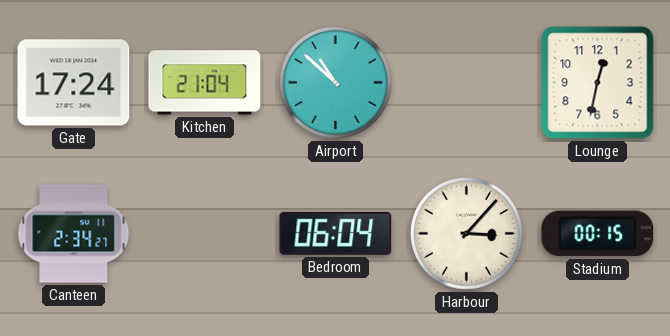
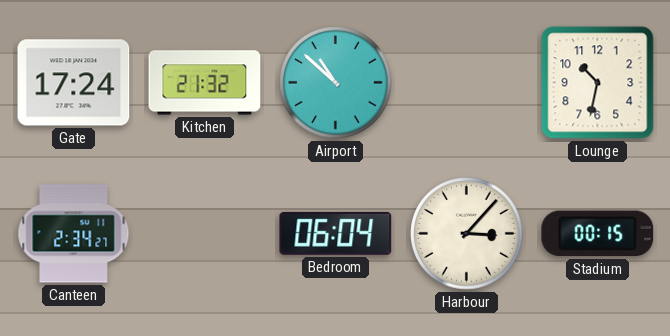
Kitchen: 21:04 -> 21:32
Lounge: 12:32 -> 10:32
